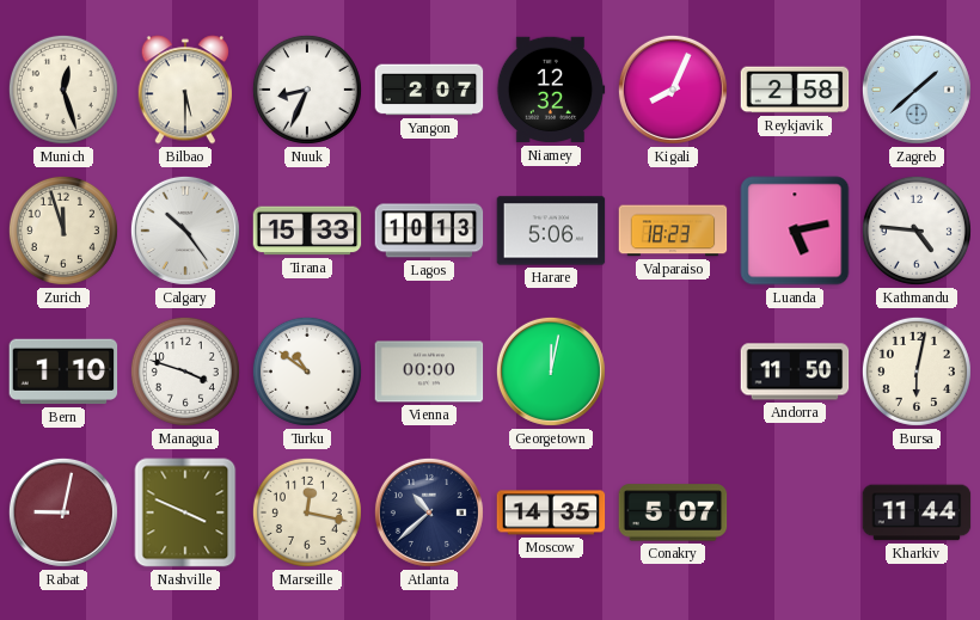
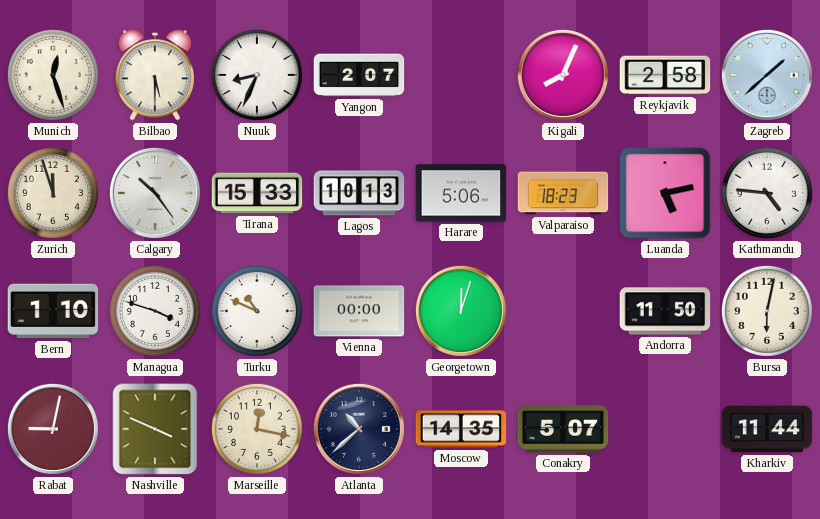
Niamey: 12:32 -> none
Turku: 10:51 -> 10:49
Georgetown: 12:02 -> 12:03
